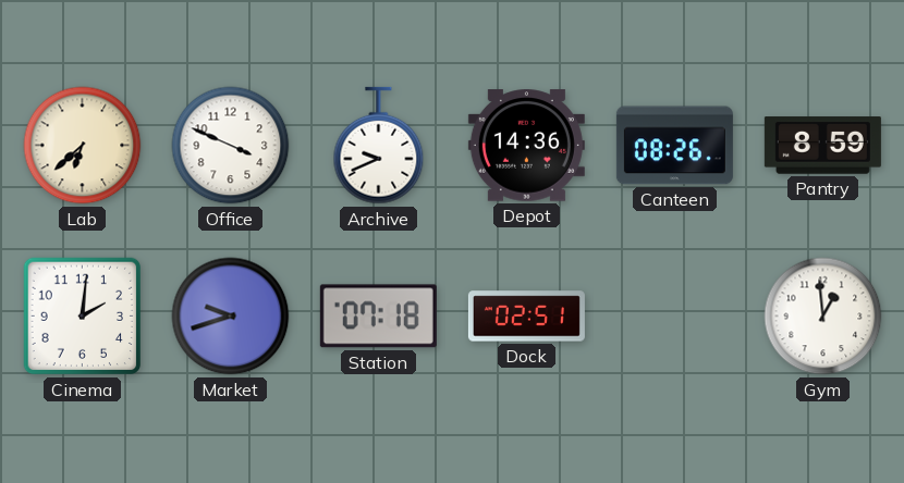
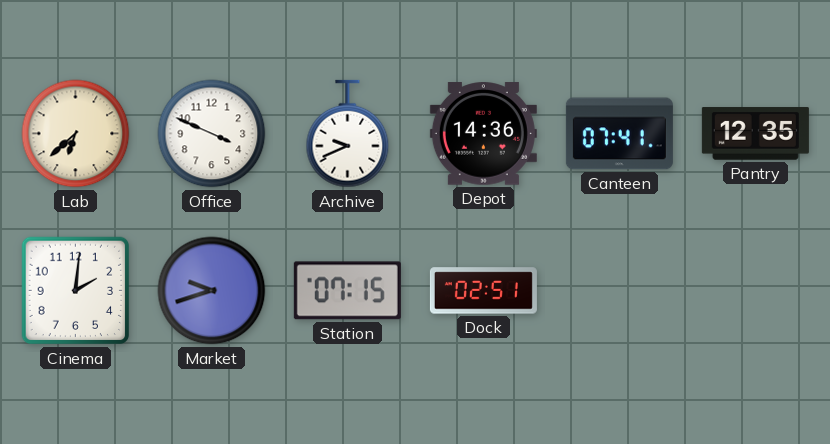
Canteen: 08:26 -> 07:41
Pantry: 8:59 -> 12:35
Station: 07:18 -> 07:15
Gym: 12:59 -> none
